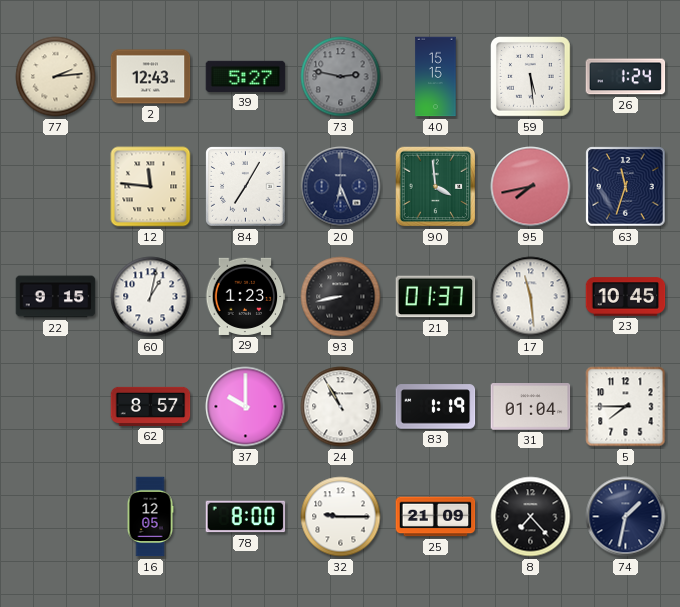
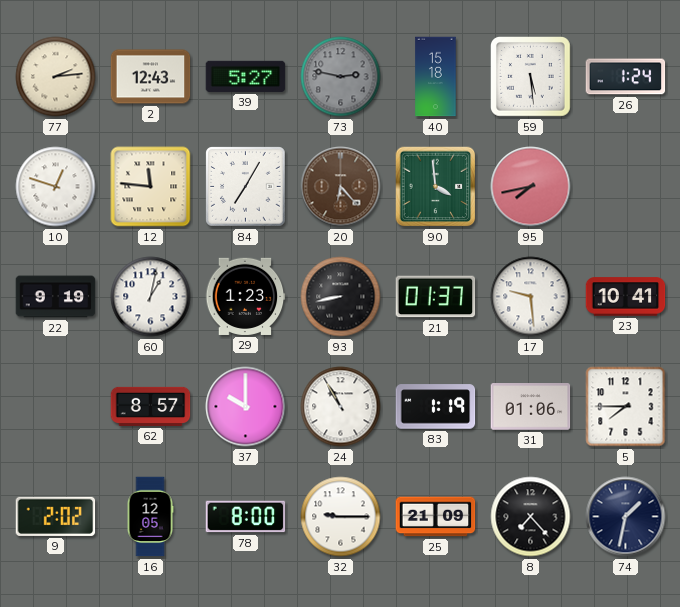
40: 15:15 -> 15:18
10: none -> 12:48
20: 6:26 -> 6:23
20 dial: navy -> brown
63: 11:33 -> none
22: 9:15 -> 9:19
17: 11:29 -> 9:29
23: 10:45 -> 10:41
31: 01:04 -> 01:06
9: none -> 2:02
